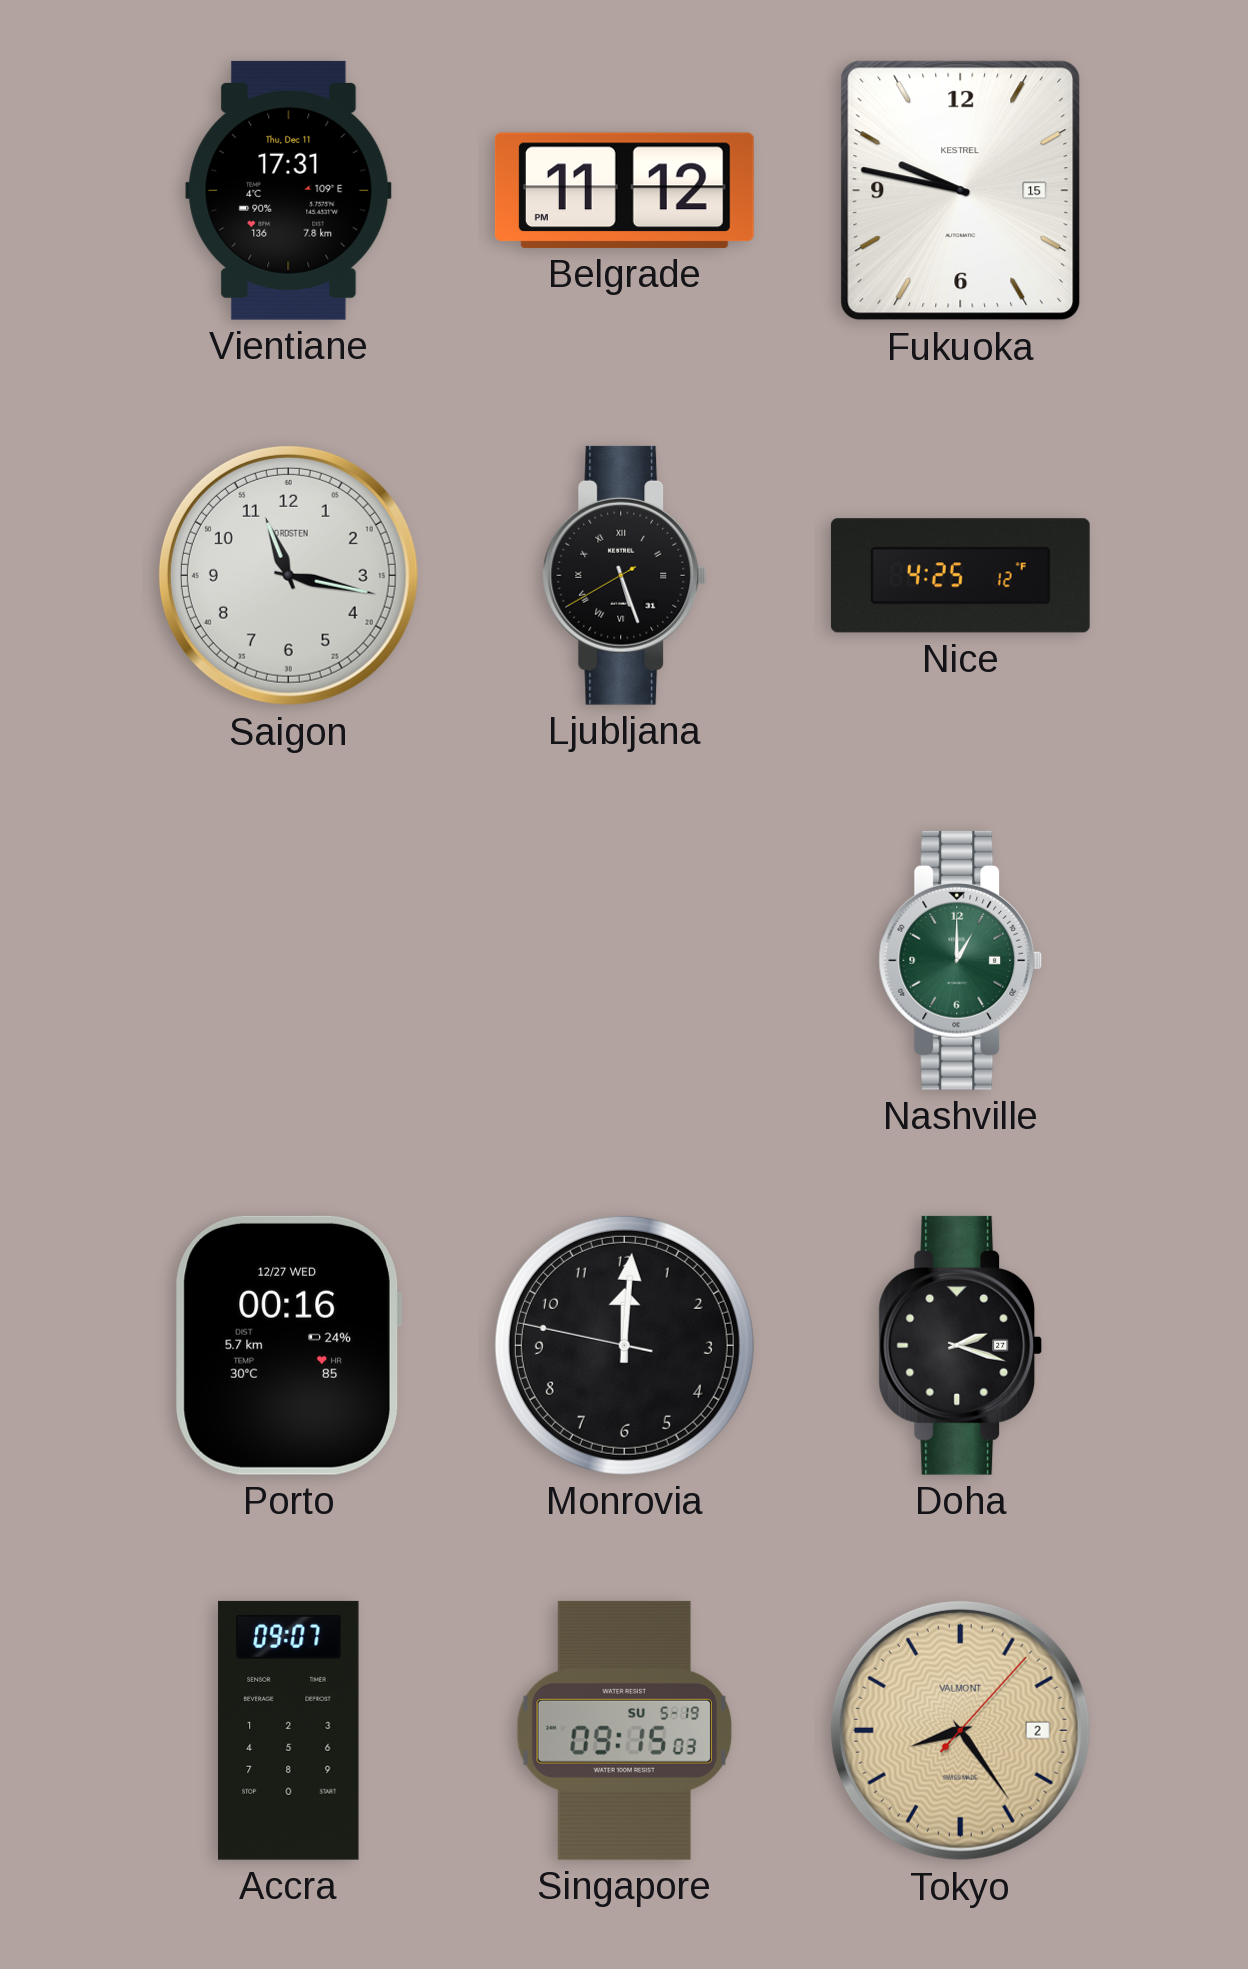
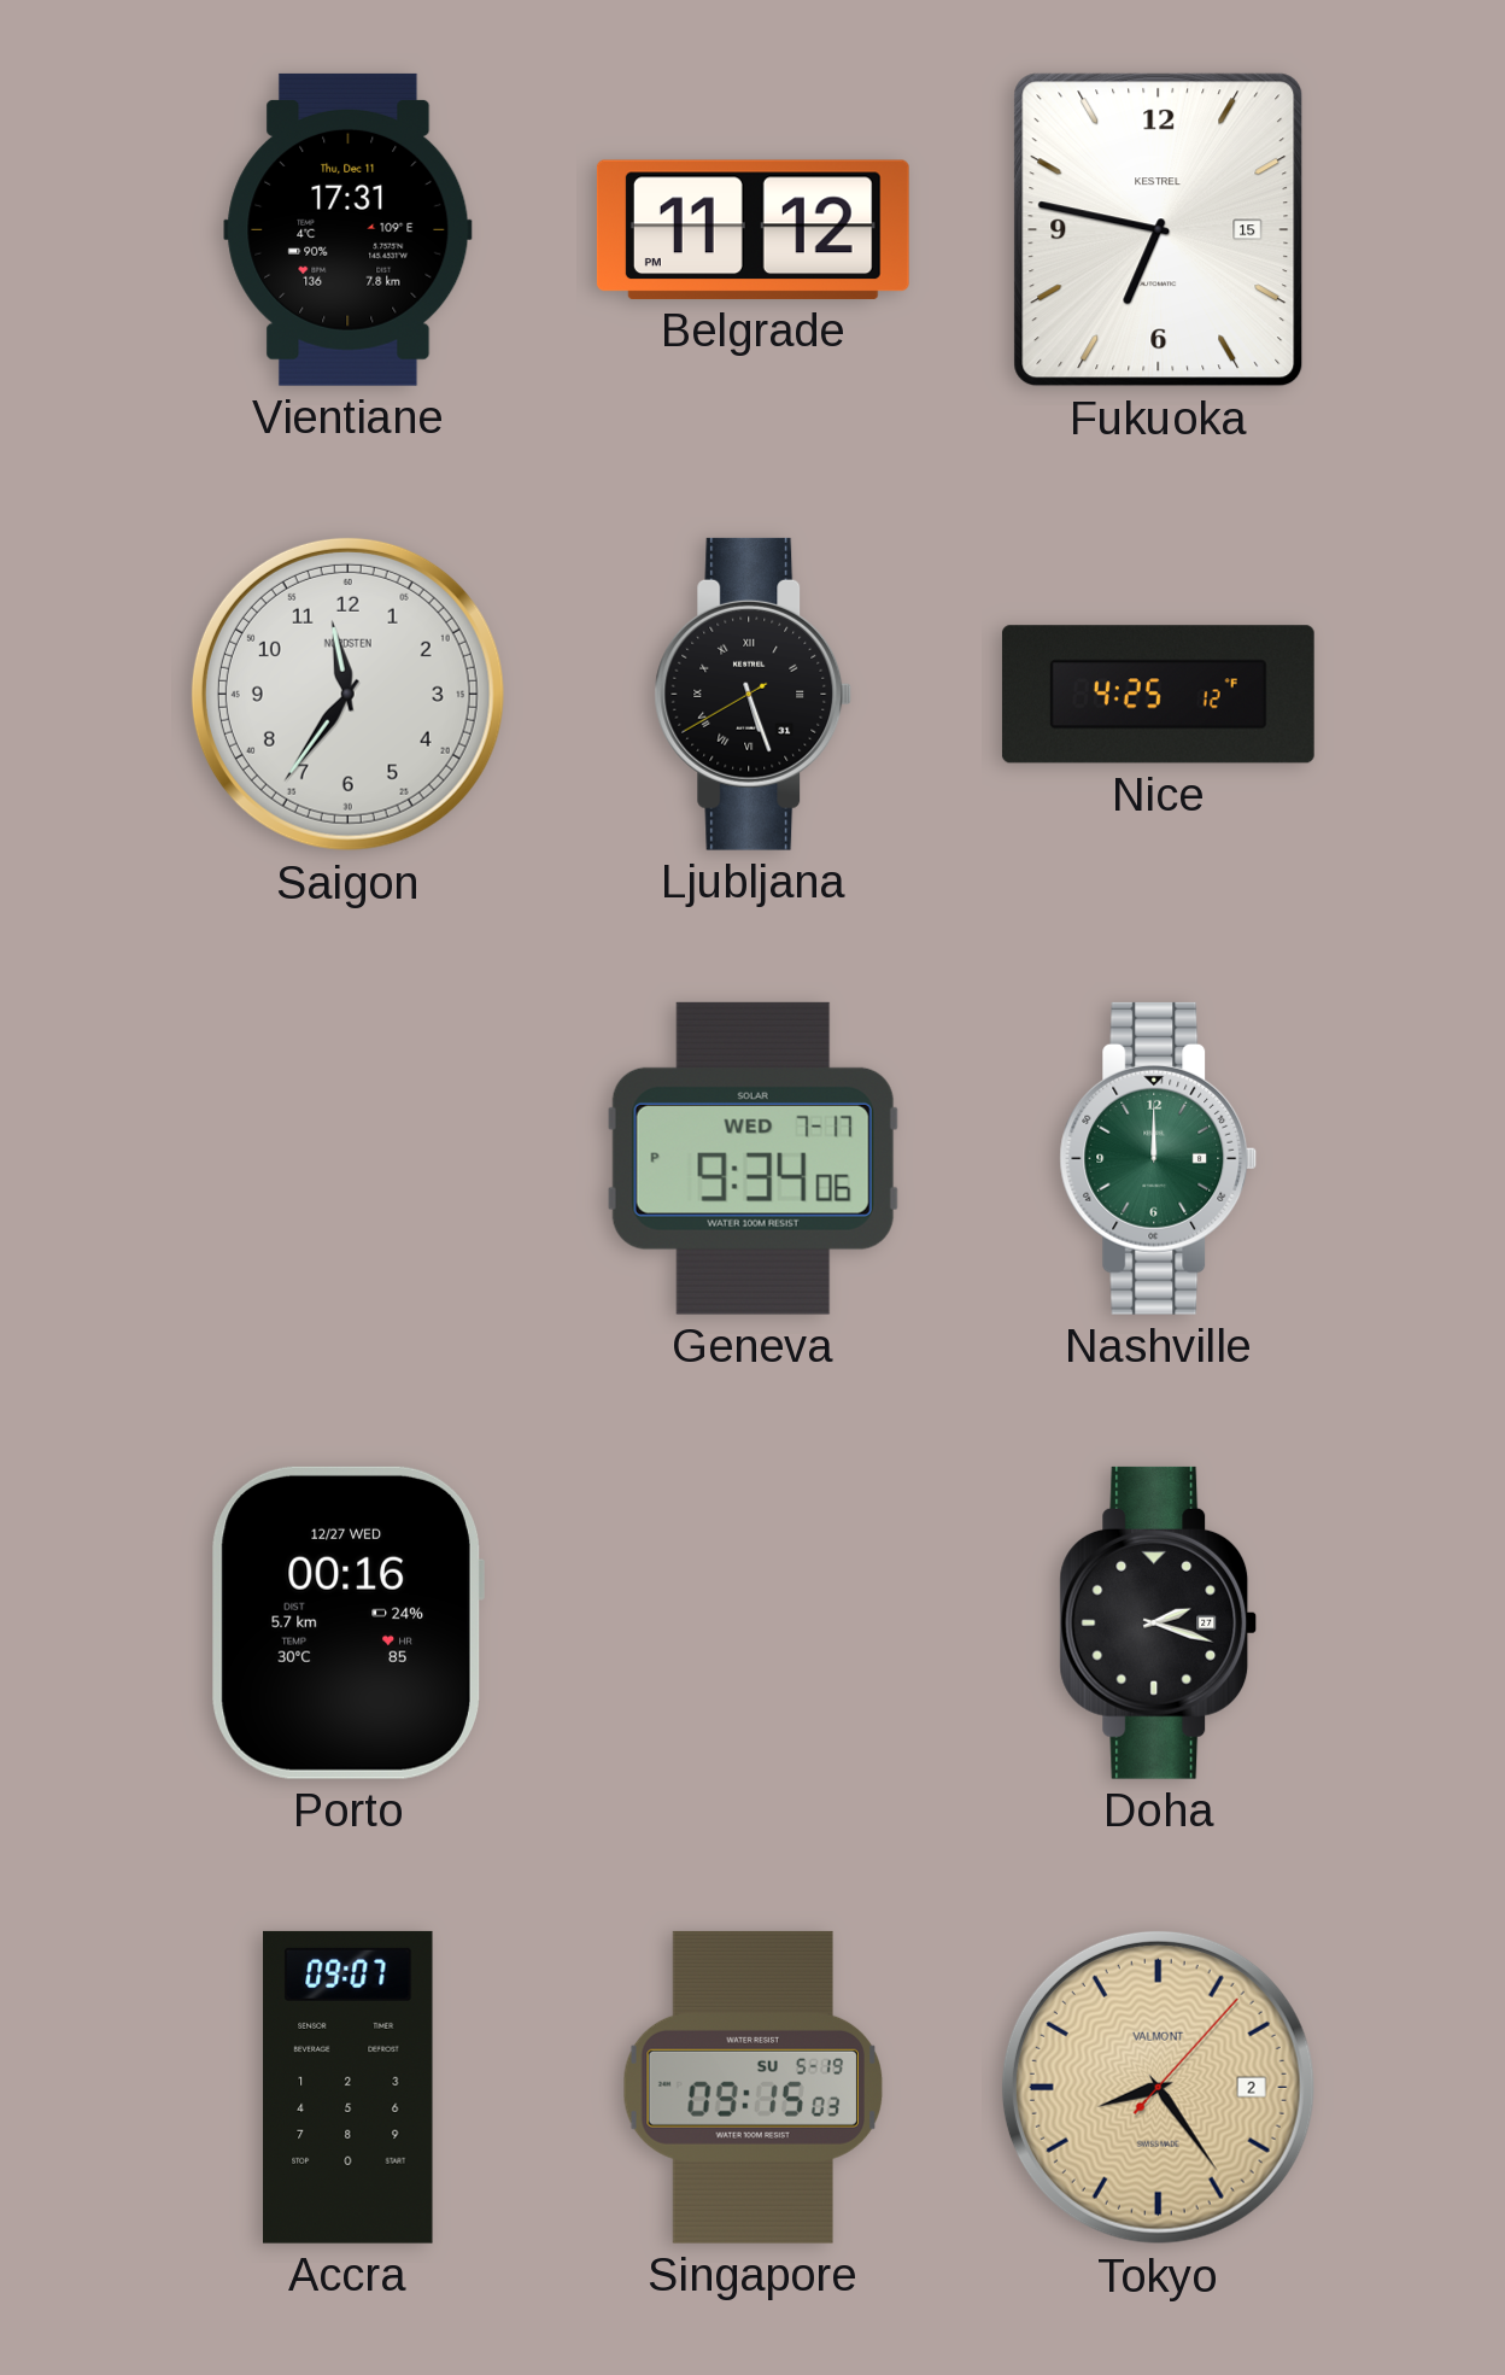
Fukuoka: 9:47 -> 6:47
Saigon: 11:17 -> 11:36
Geneva: none -> 9:34
Nashville: 1:00 -> 12:00
Monrovia: 12:00 -> none
